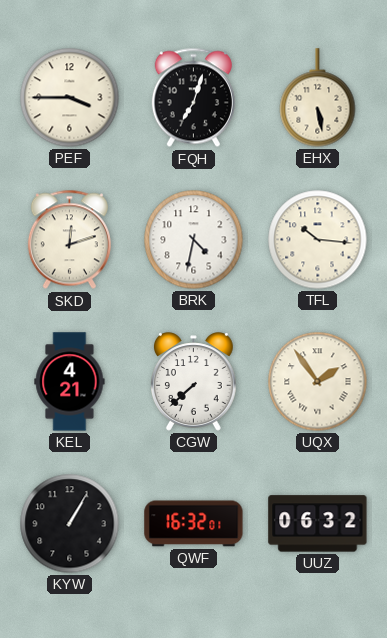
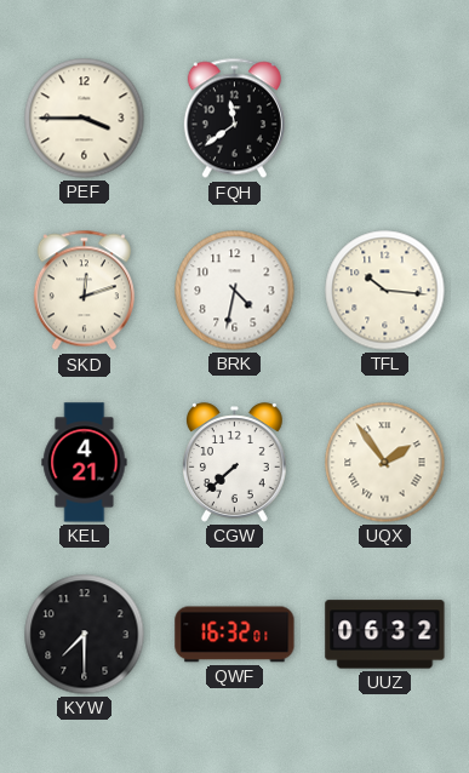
FQH: 7:03 -> 11:39
EHX: 5:28 -> none
KYW: 1:05 -> 7:30
